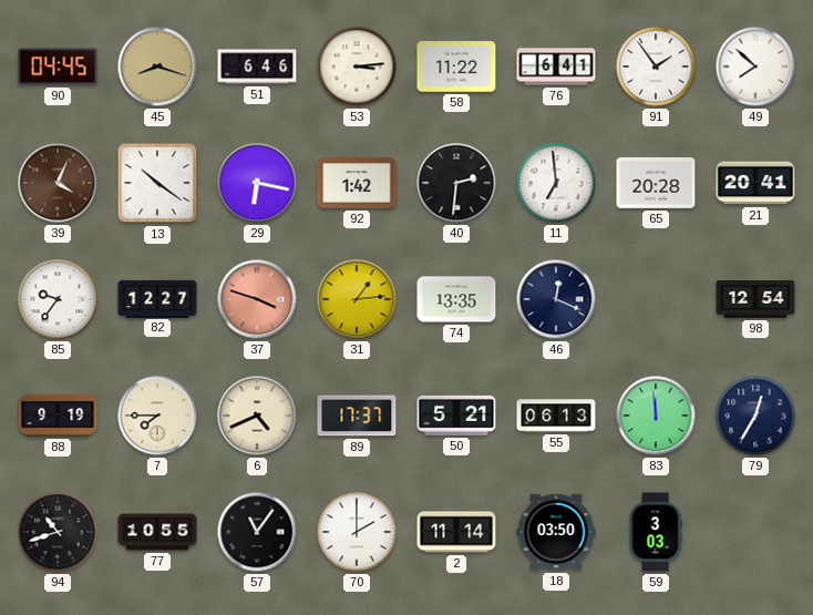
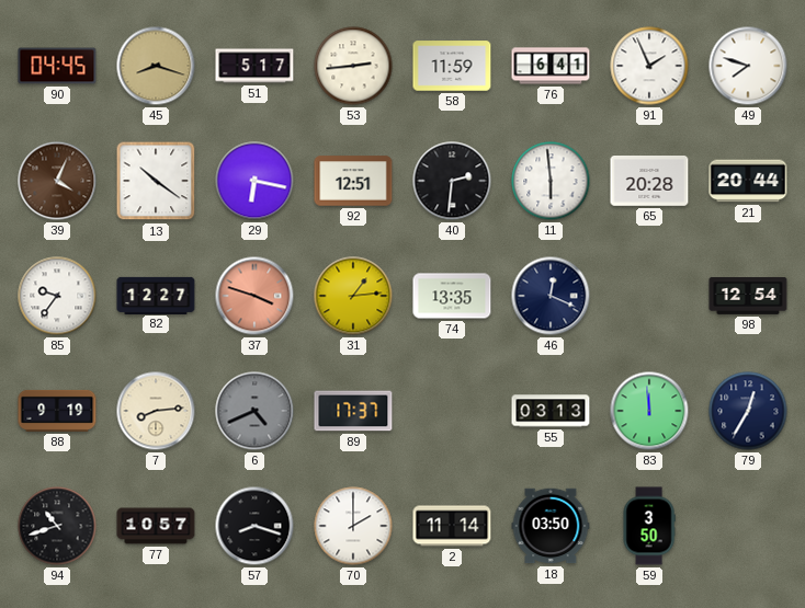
51: 6:46 -> 5:17
53: 3:14 -> 2:44
58: 11:22 -> 11:59
91: 1:54 -> 1:56
49: 7:52 -> 7:48
92: 1:42 -> 12:51
11: 6:59 -> 5:59
21: 20:41 -> 20:44
7: 7:45 -> 8:14
6 dial: cream -> grey
50: 5:21 -> none
55: 06:13 -> 03:13
77: 10:55 -> 10:57
57: 11:06 -> 8:18
59: 3:03 -> 3:50
